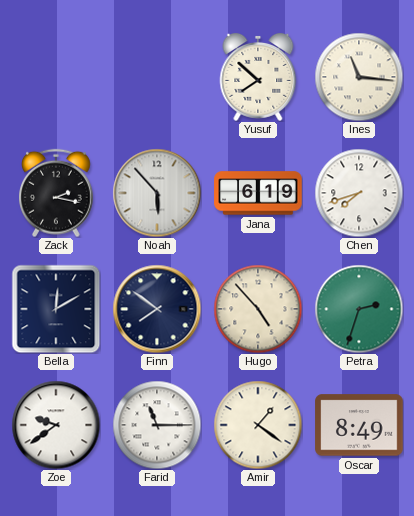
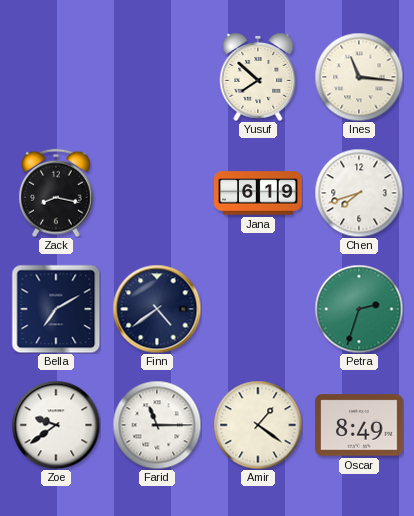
Zack: 2:17 -> 8:17
Noah: 5:53 -> none
Bella: 12:10 -> 7:10
Finn: 7:51 -> 4:39
Hugo: 4:53 -> none
